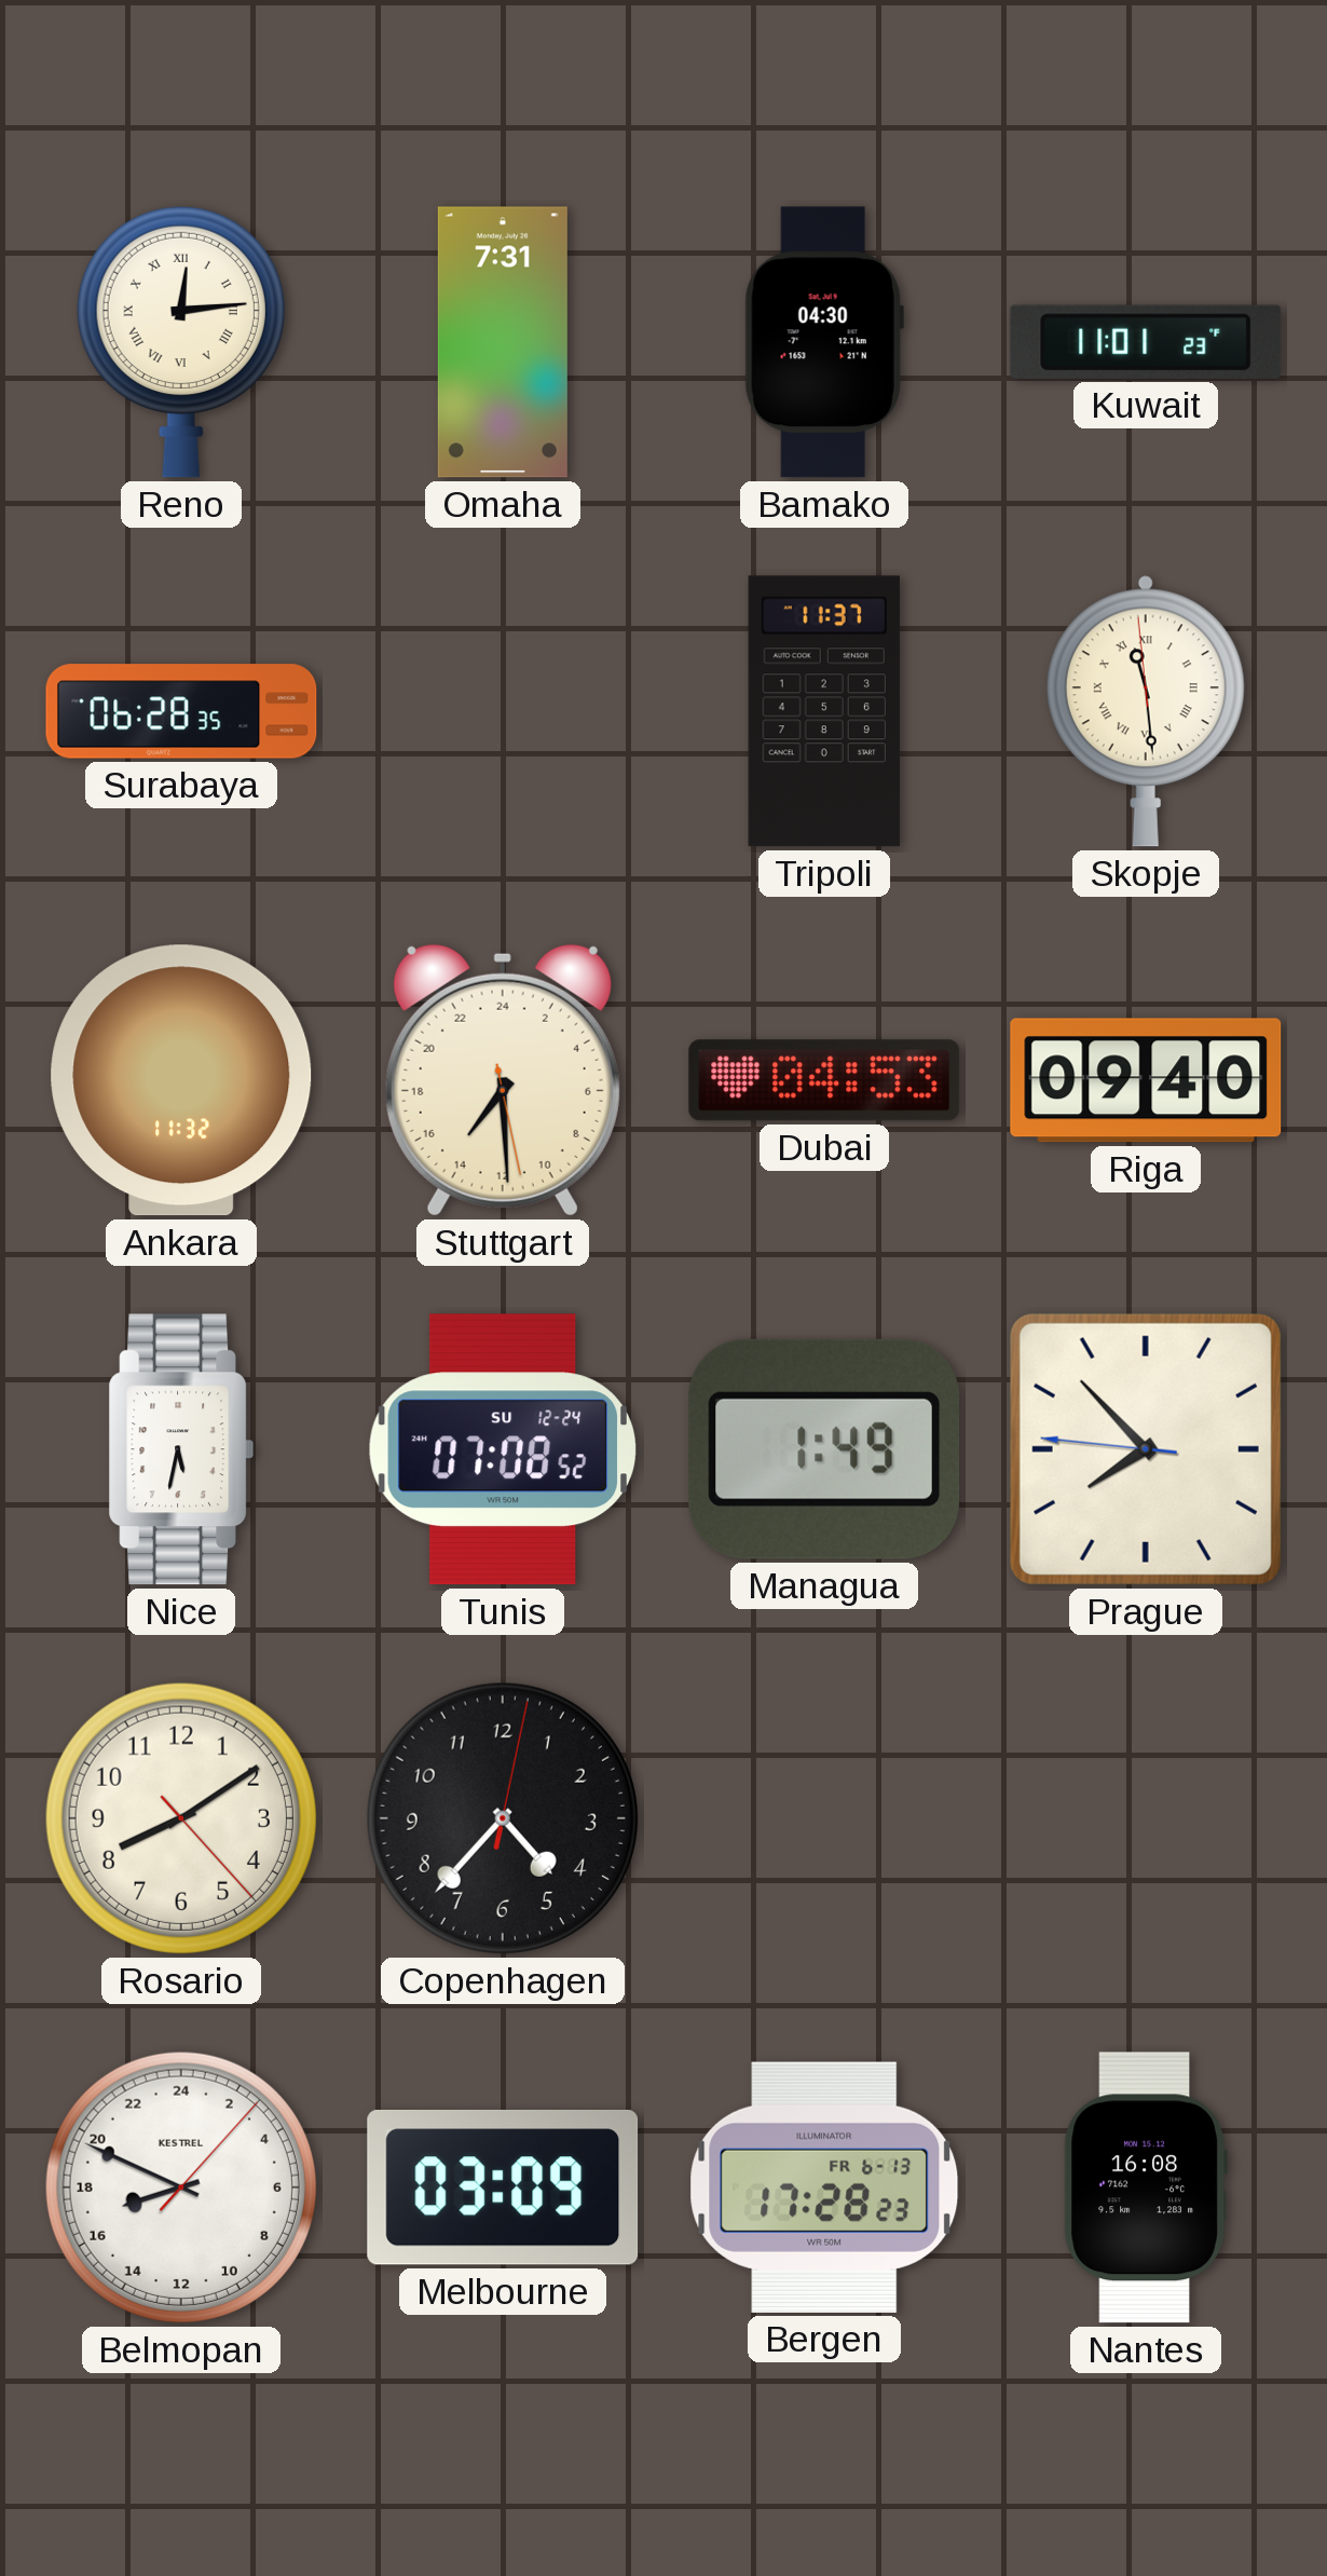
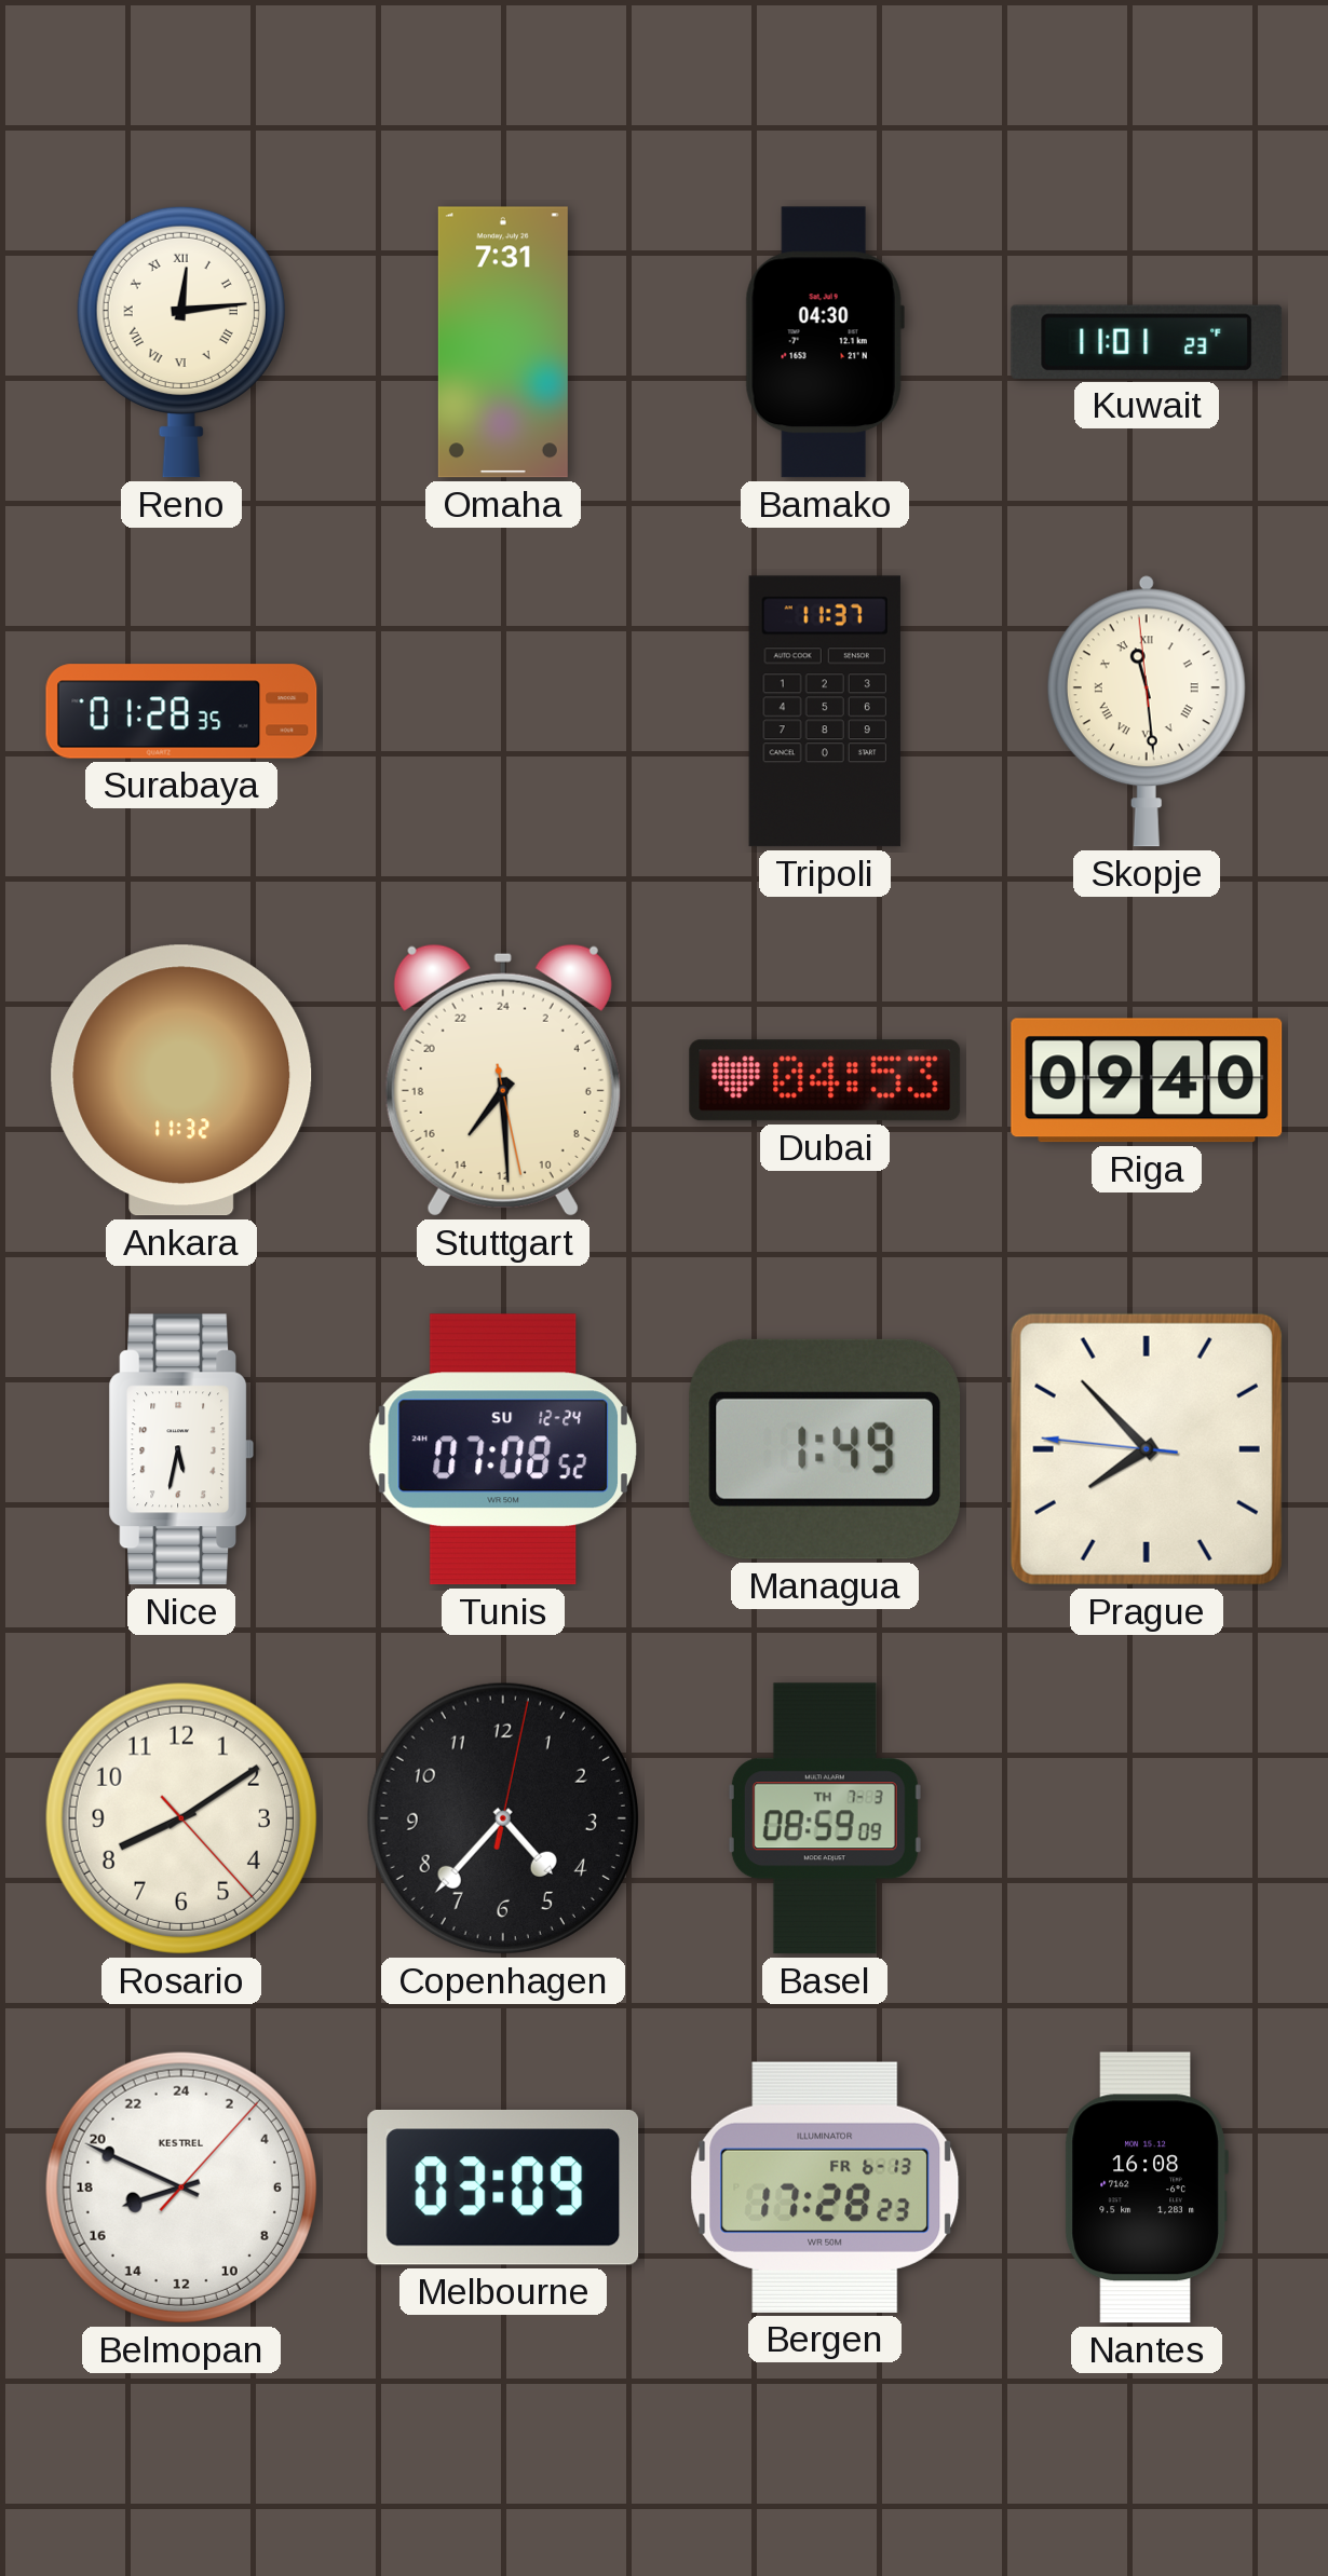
Surabaya: 06:28 -> 01:28
Basel: none -> 08:59
